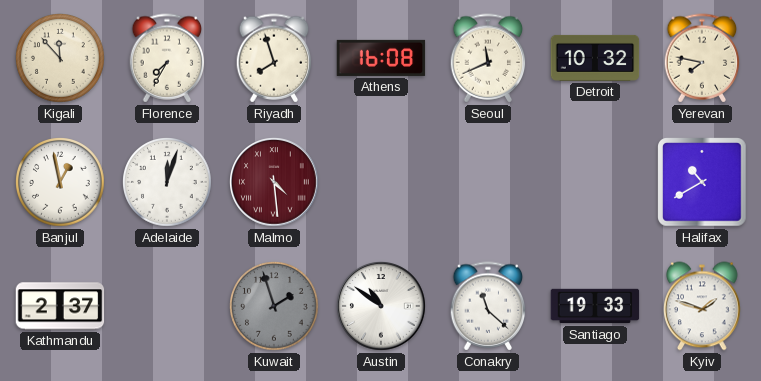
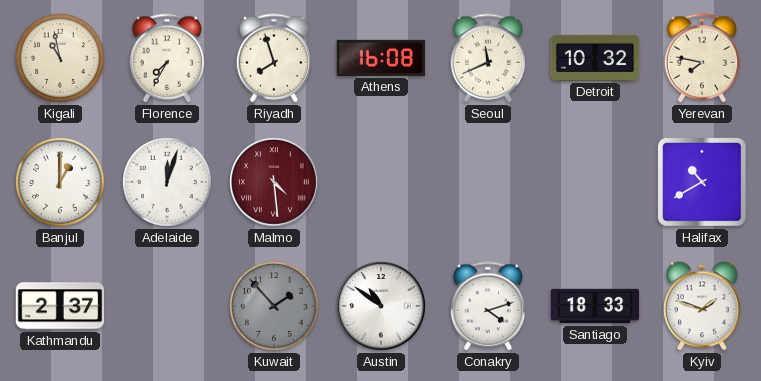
Kigali: 11:53 -> 10:58
Banjul: 12:58 -> 1:00
Kuwait: 1:57 -> 1:53
Conakry: 11:22 -> 4:12
Santiago: 19:33 -> 18:33
